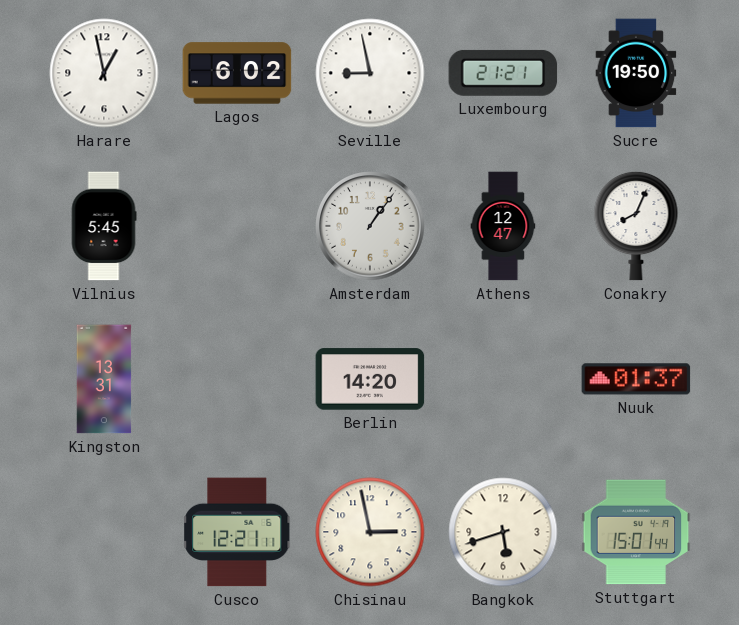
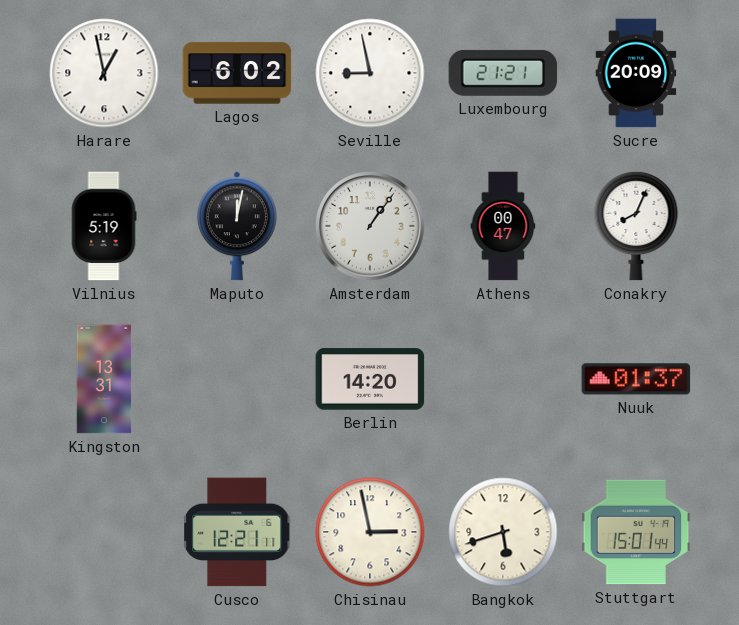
Sucre: 19:50 -> 20:09
Vilnius: 5:45 -> 5:19
Maputo: none -> 12:02
Athens: 12:47 -> 00:47
